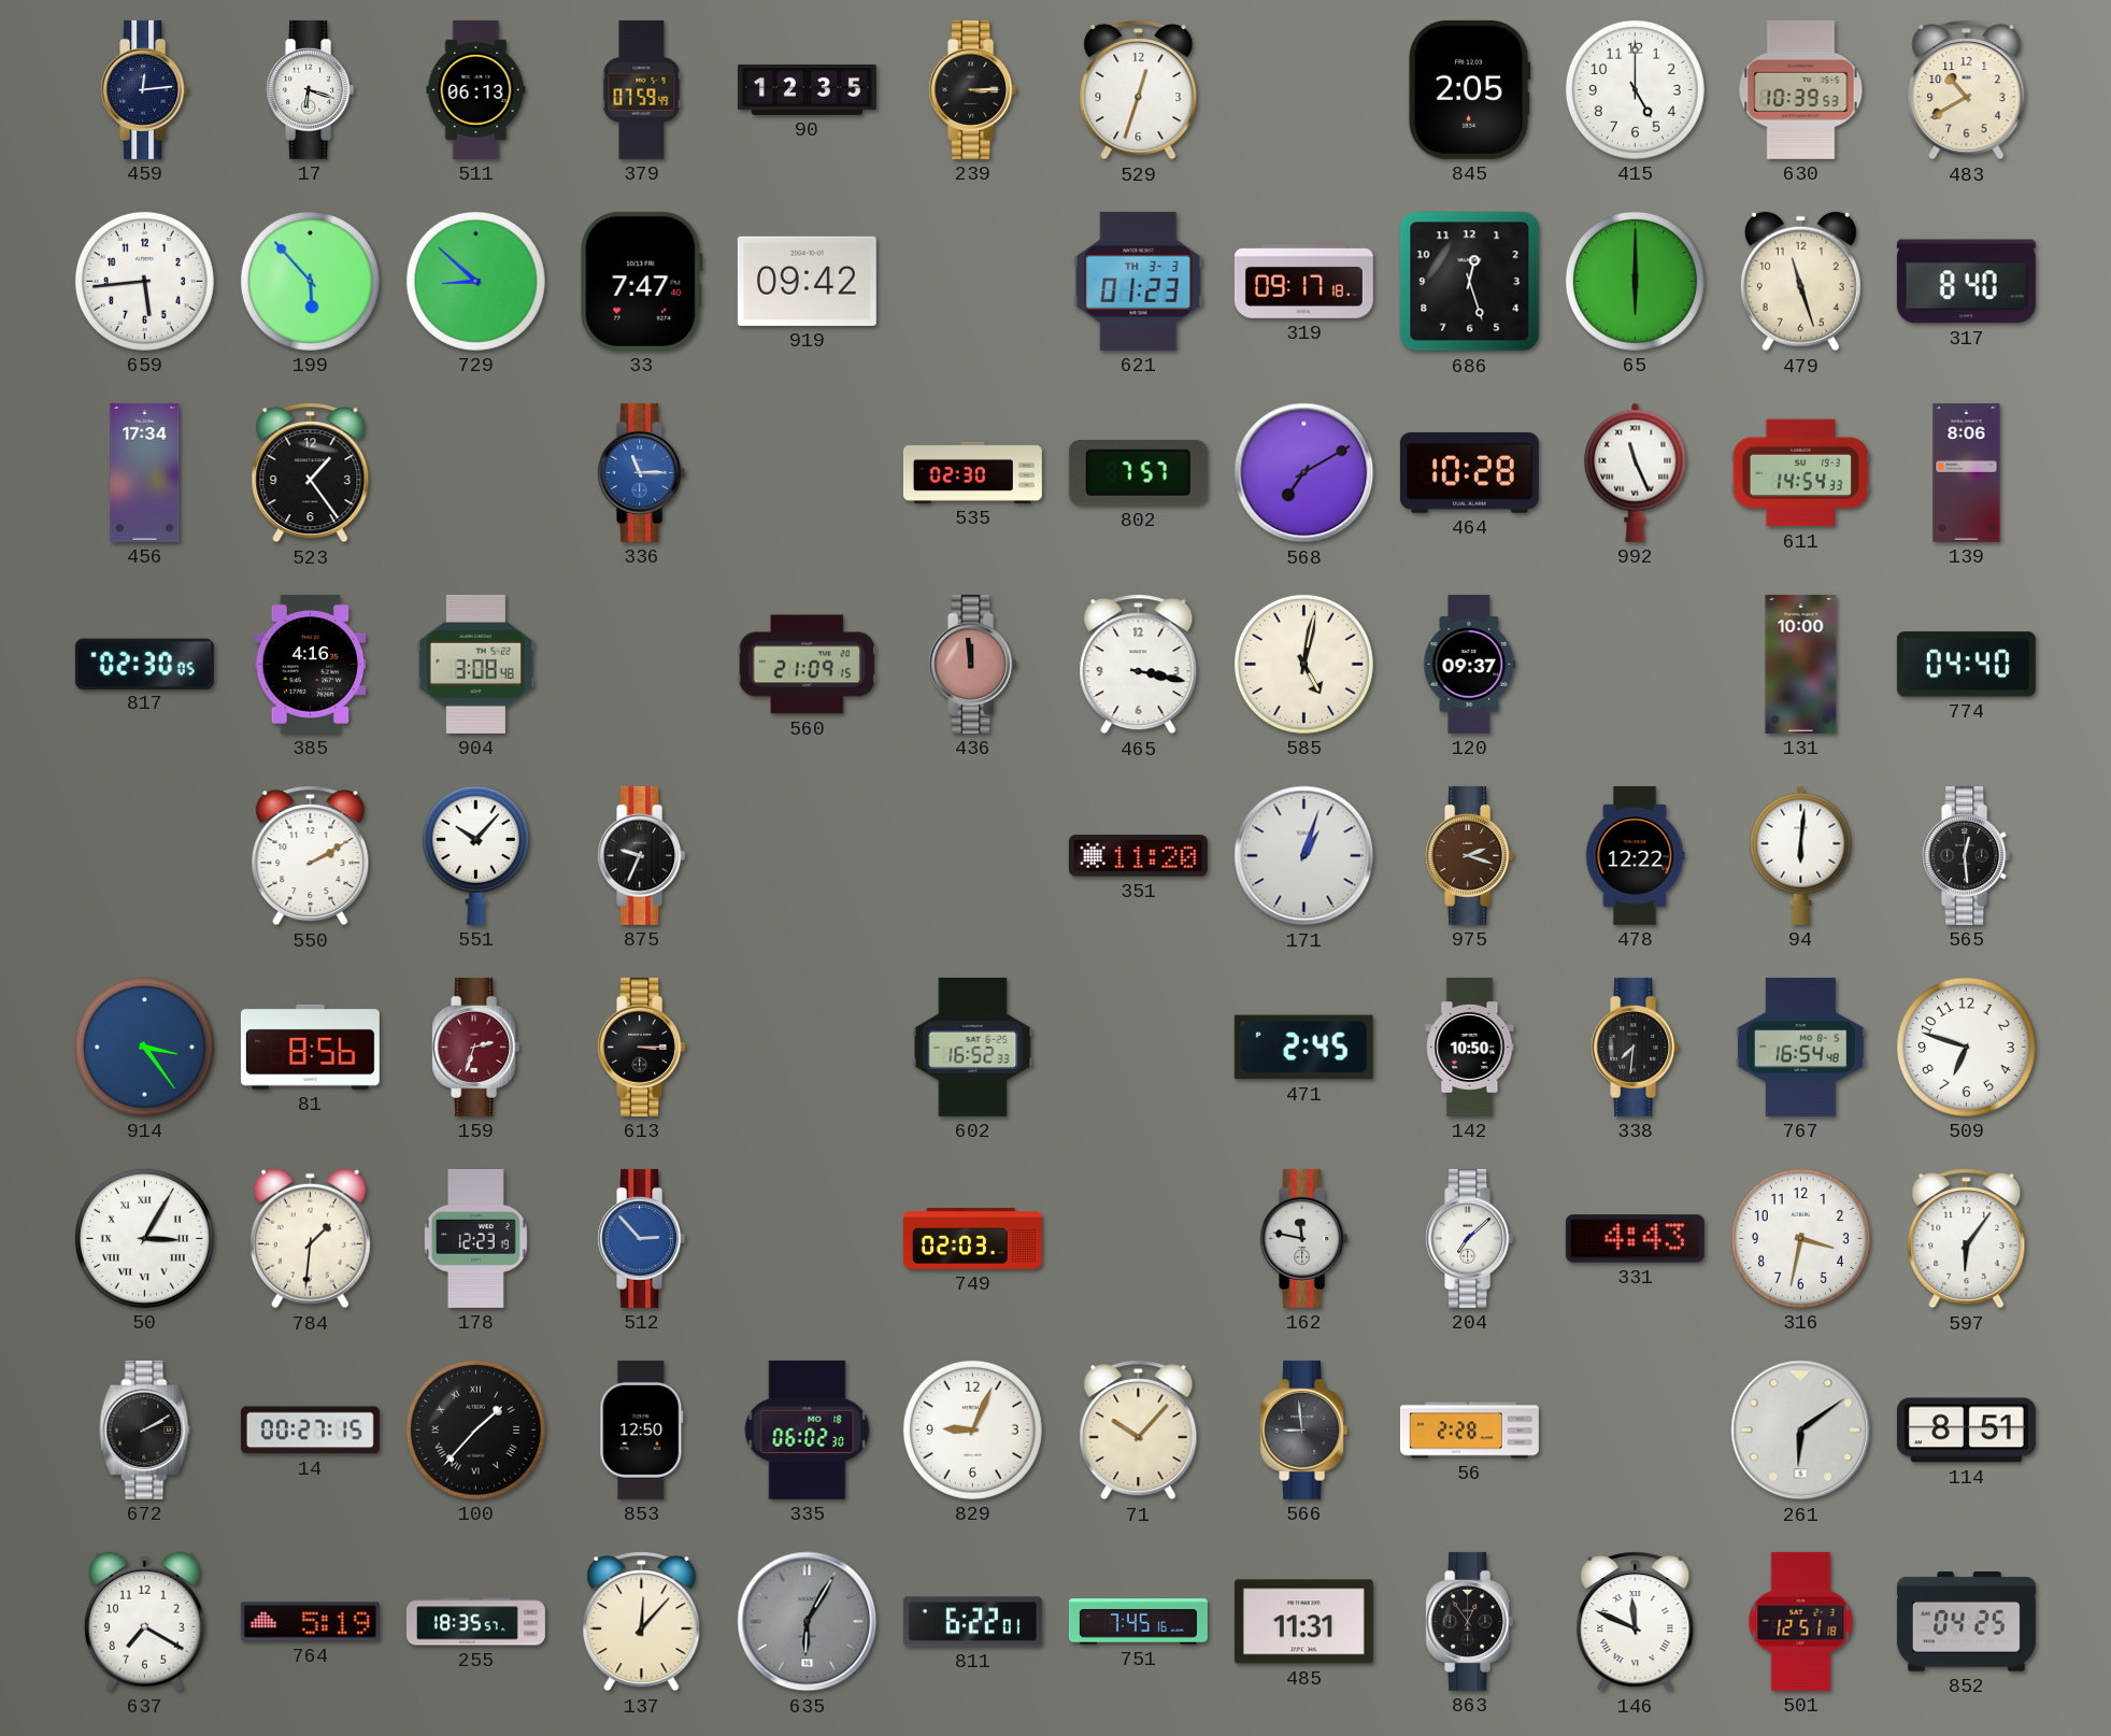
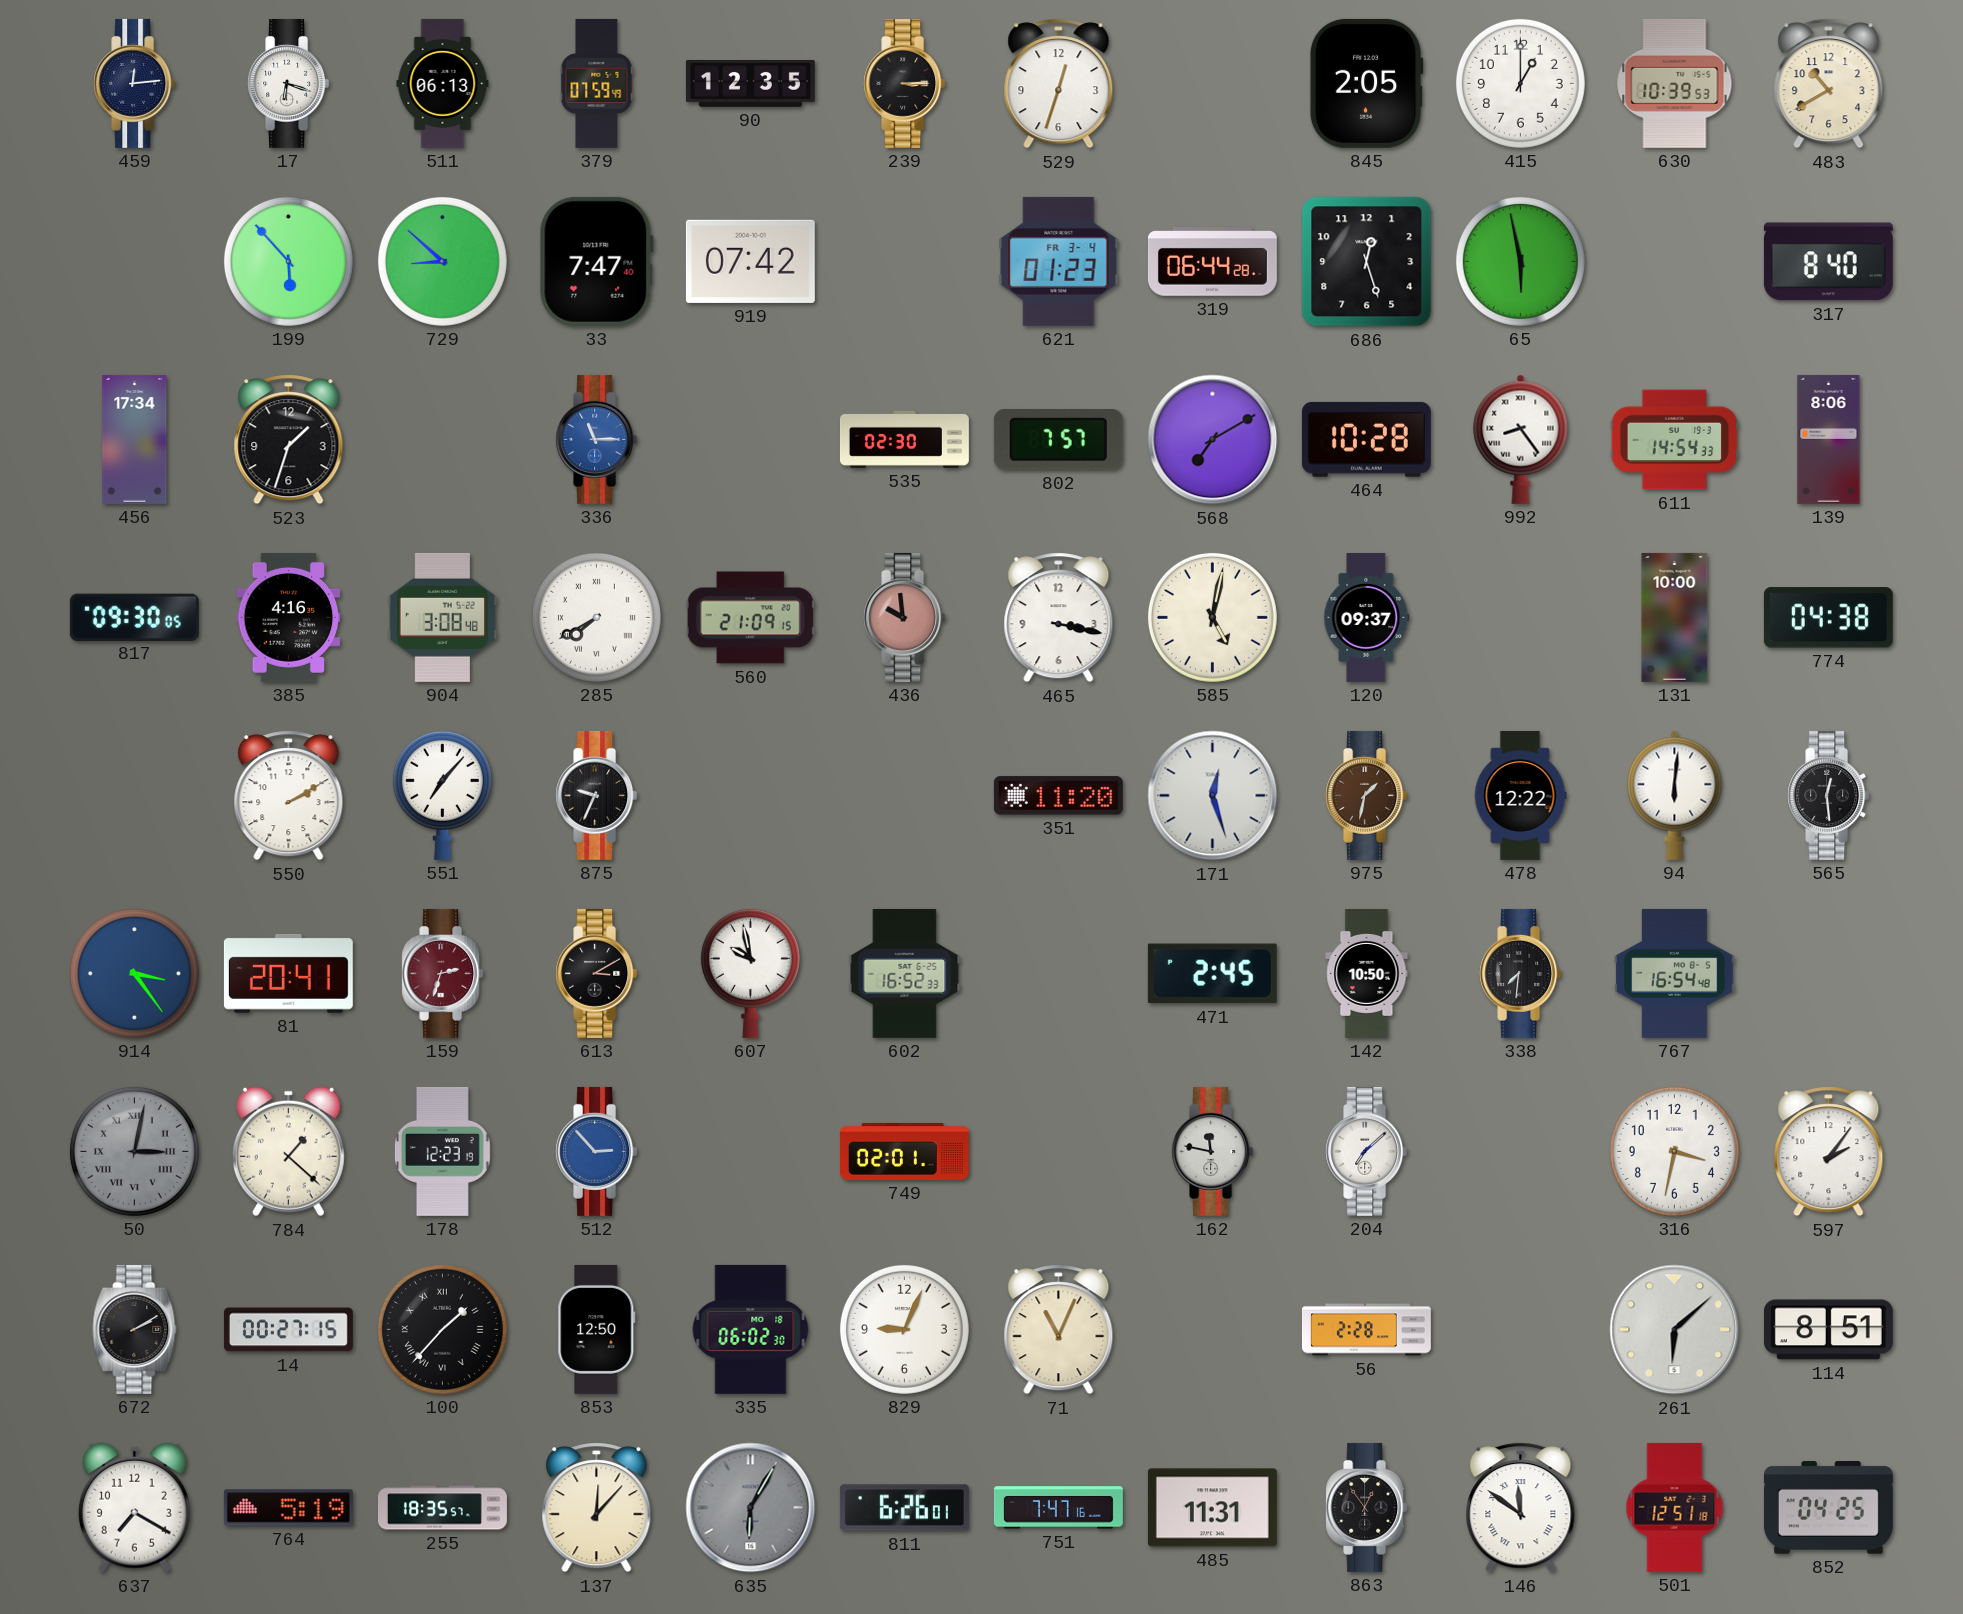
415: 5:00 -> 1:00
659: 5:44 -> none
919: 09:42 -> 07:42
621 date: TH 3-3 -> FR 3-4
319: 09:17 -> 06:44
65: 6:00 -> 5:58
479: 11:27 -> none
523: 1:24 -> 1:33
992: 11:26 -> 8:24
817: 02:30 -> 09:30
285: none -> 7:40
436: 11:59 -> 9:59
774: 04:40 -> 04:38
551: 10:07 -> 7:07
171: 1:03 -> 12:27
975: 2:18 -> 1:32
81: 8:56 -> 20:41
613: 3:15 -> 3:10
607: none -> 9:58
509: 6:48 -> none
50: 3:05 -> 3:02
50 dial: white -> grey
784: 1:31 -> 1:22
749: 02:03 -> 02:01
331: 4:43 -> none
597: 6:06 -> 2:06
71: 10:07 -> 11:04
566: 8:59 -> none
261: 6:09 -> 6:08
811: 6:22 -> 6:26
751: 7:45 -> 7:47
146: 11:49 -> 11:51
